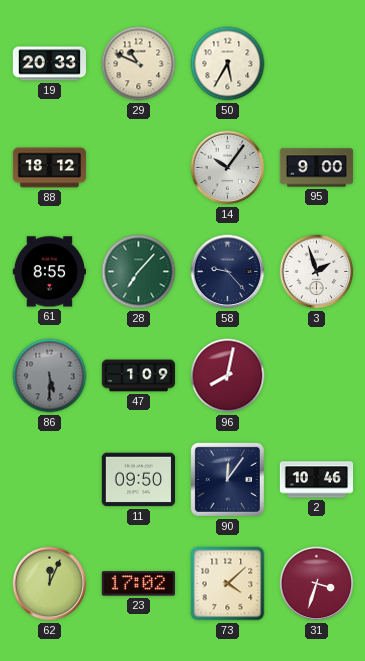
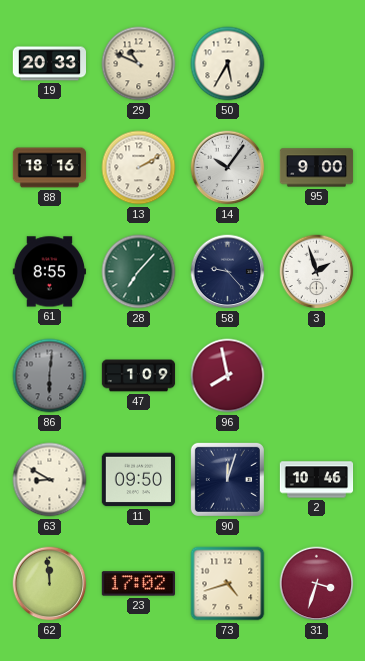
88: 18:12 -> 18:16
13: none -> 2:10
86: 5:30 -> 6:01
96: 8:02 -> 7:58
63: none -> 8:50
90: 12:06 -> 12:03
62: 12:04 -> 11:59
73: 4:08 -> 4:42
